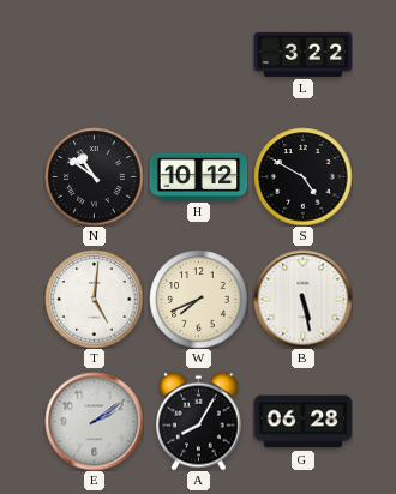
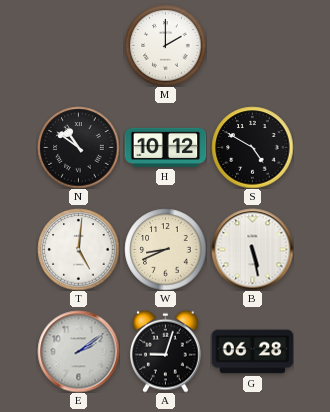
M: none -> 2:00
L: 3:22 -> none
W: 7:41 -> 8:41
A: 8:05 -> 9:03
